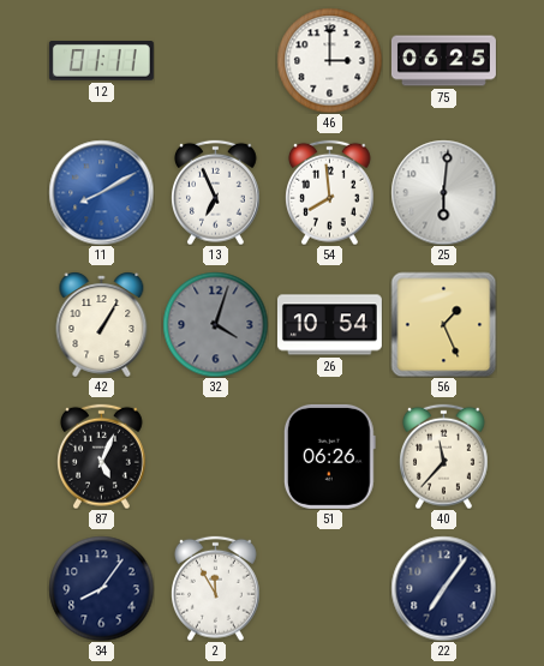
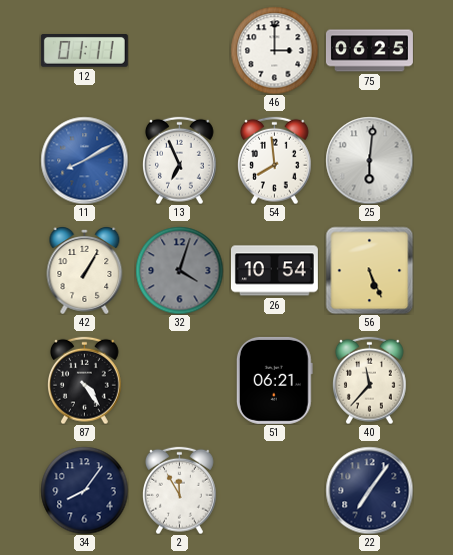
56: 1:26 -> 5:26
87: 5:04 -> 4:24
51: 06:26 -> 06:21
